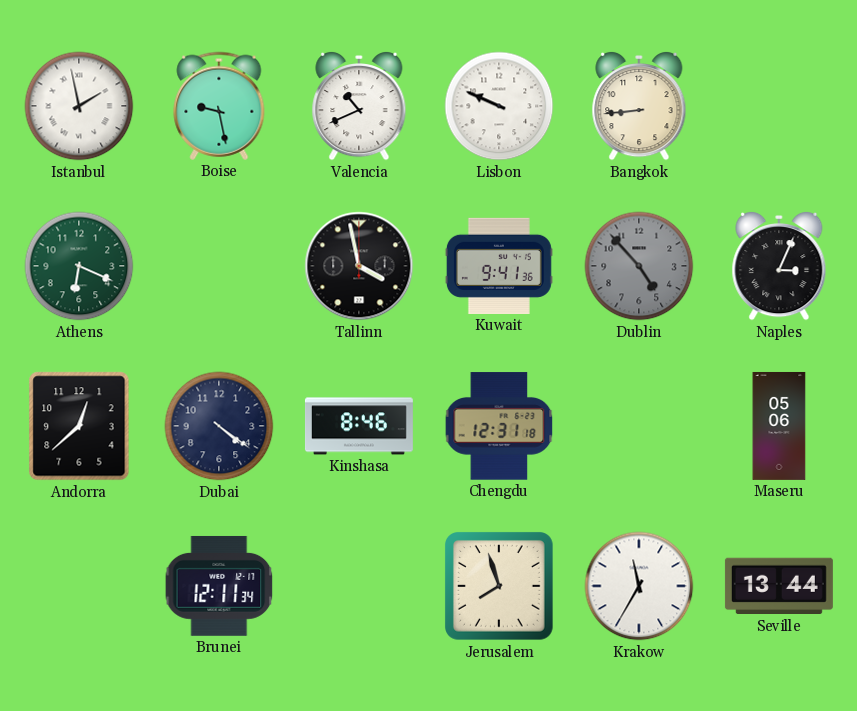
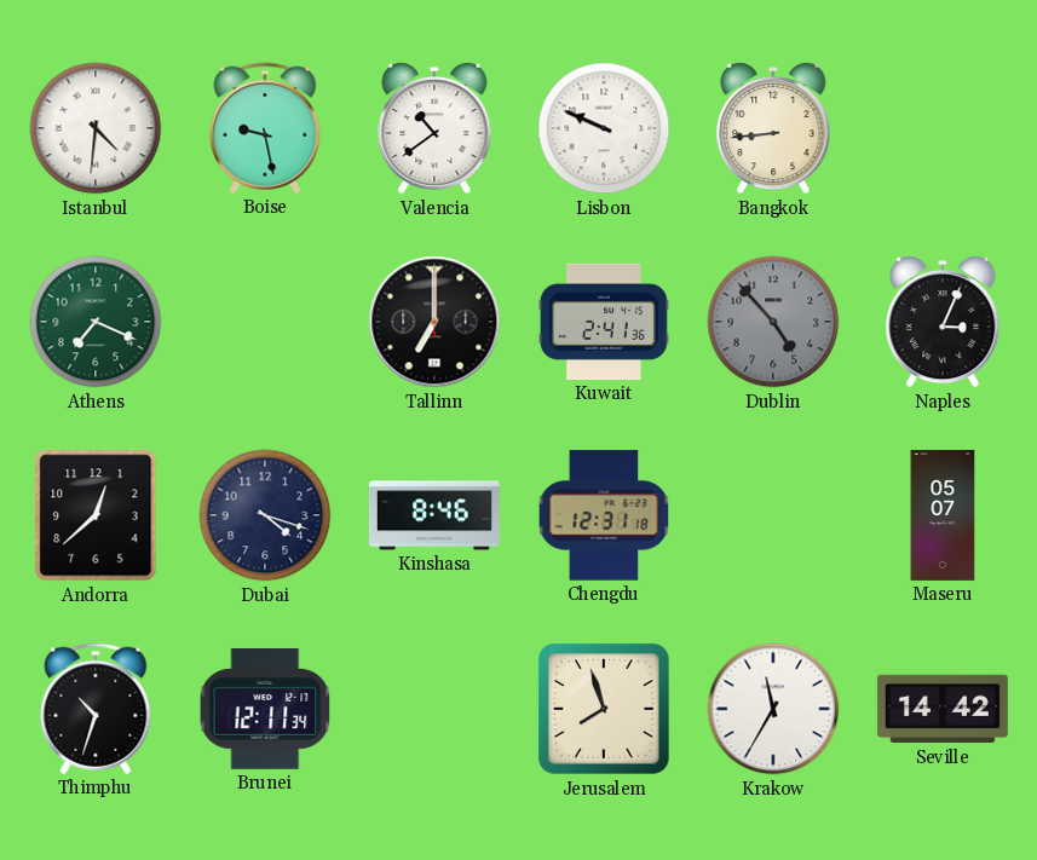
Istanbul: 1:58 -> 4:31
Valencia: 10:41 -> 10:39
Athens: 6:19 -> 7:19
Tallinn: 3:58 -> 7:00
Kuwait: 9:41 -> 2:41
Dubai: 4:21 -> 4:18
Maseru: 05:06 -> 05:07
Thimphu: none -> 10:33
Seville: 13:44 -> 14:42
